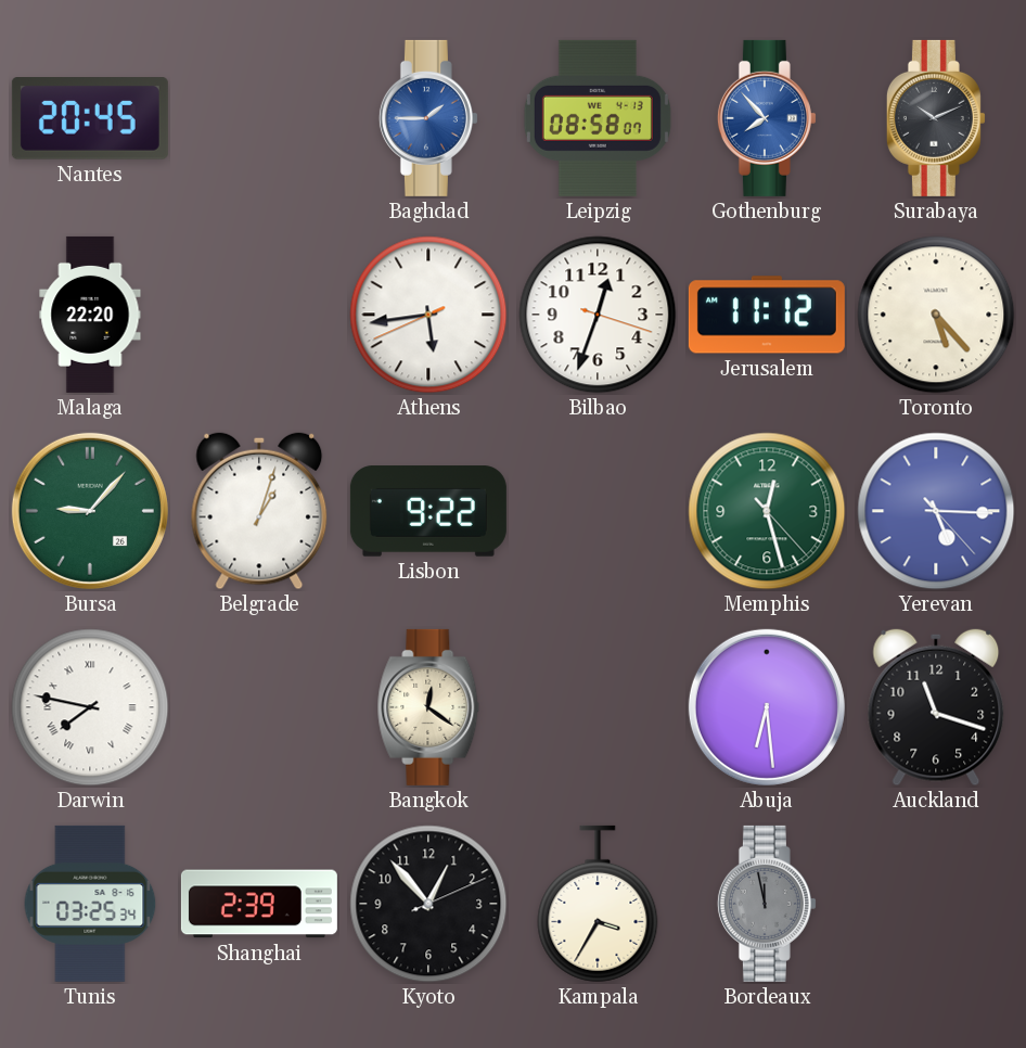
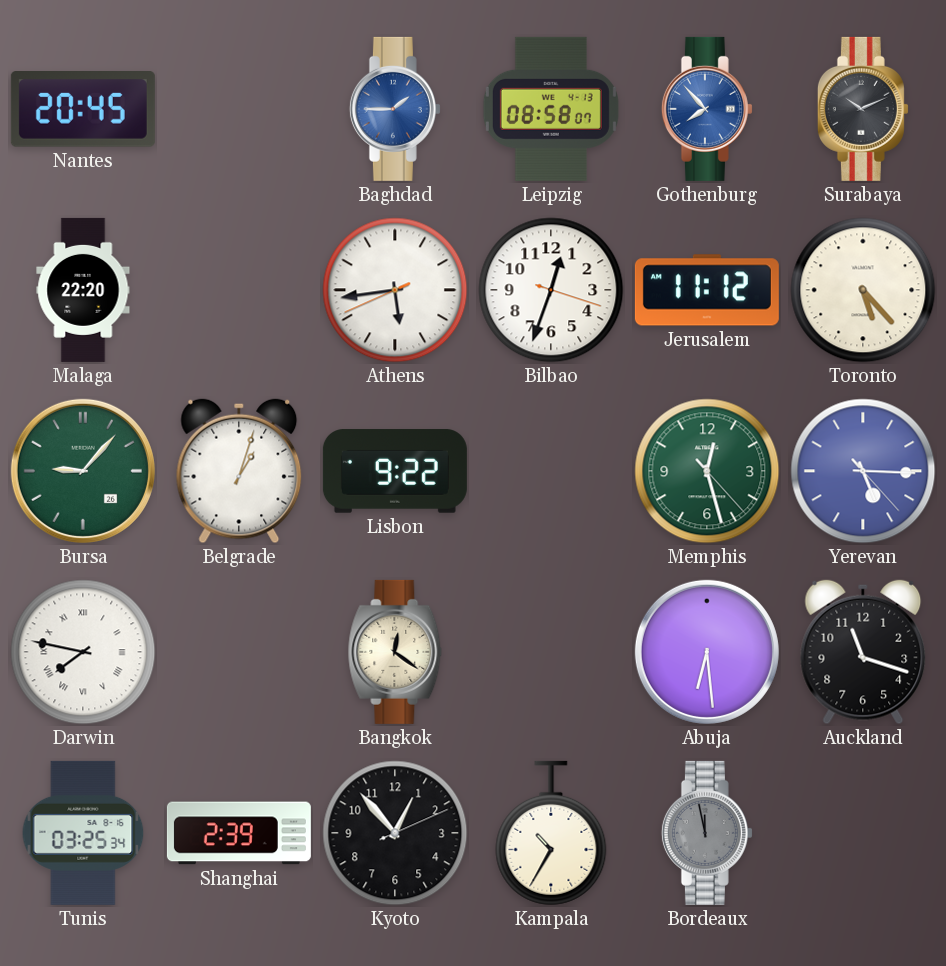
Kampala: 3:35 -> 10:35
